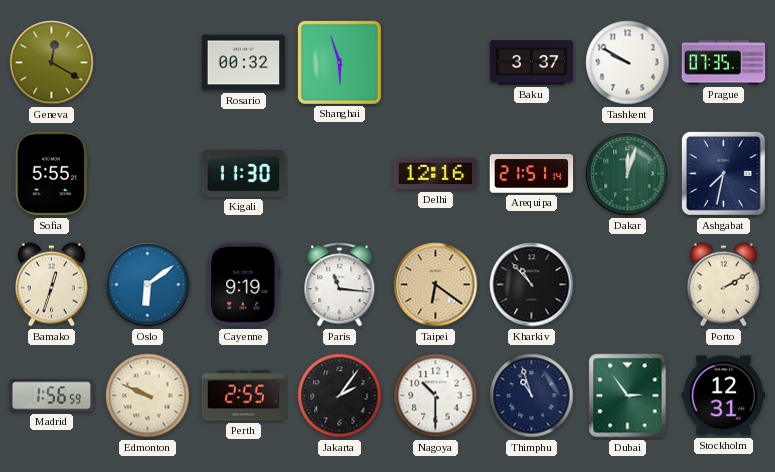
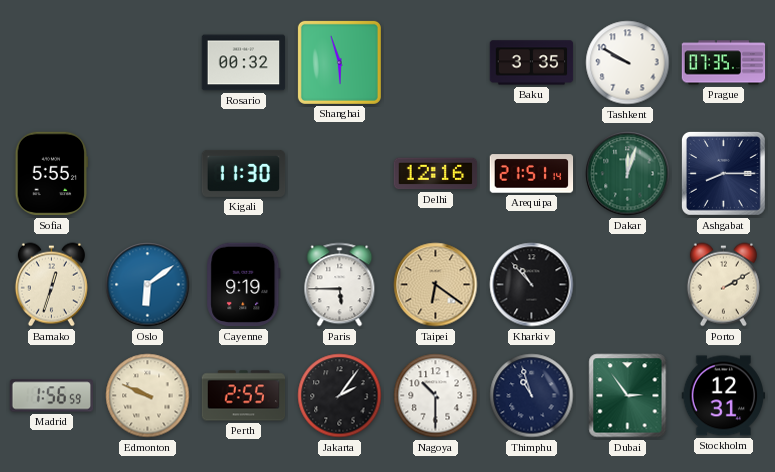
Geneva: 12:20 -> none
Baku: 3:37 -> 3:35
Ashgabat: 7:32 -> 8:15
Paris: 11:16 -> 5:45
